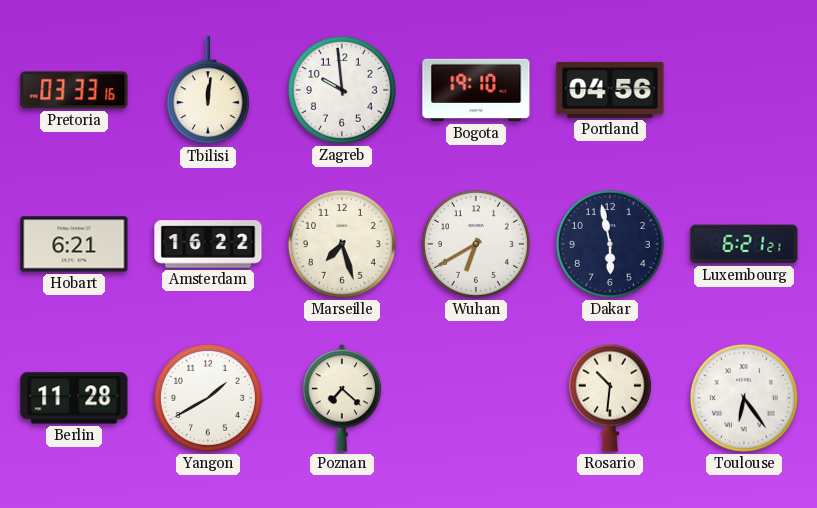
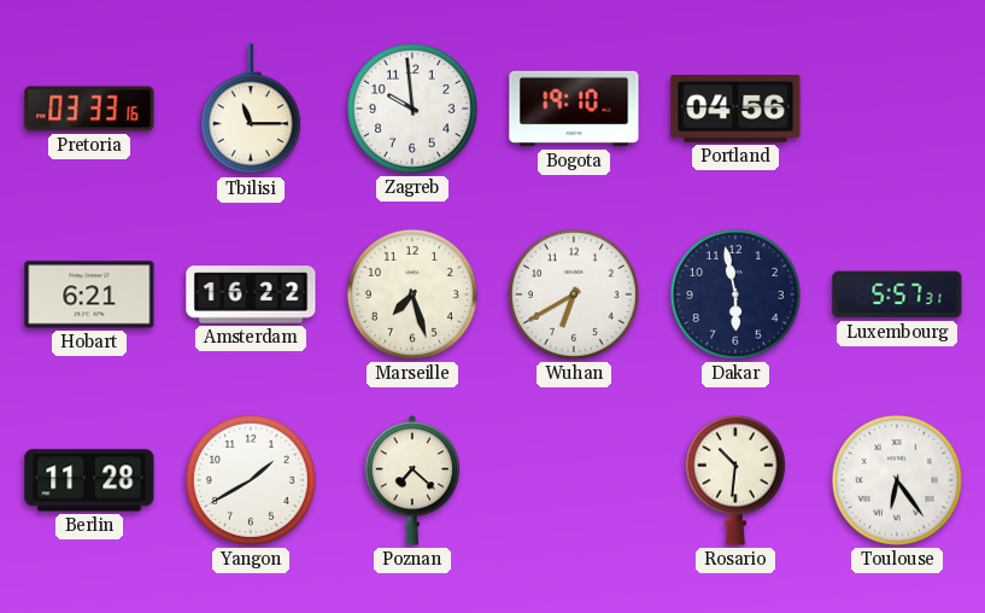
Tbilisi: 12:01 -> 11:15
Luxembourg: 6:21 -> 5:57
